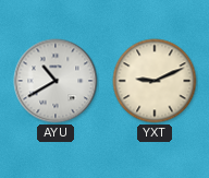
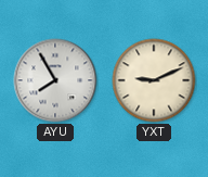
AYU: 10:40 -> 7:55
